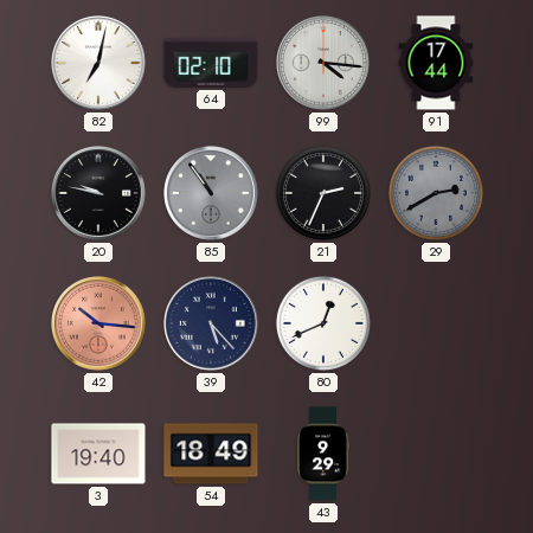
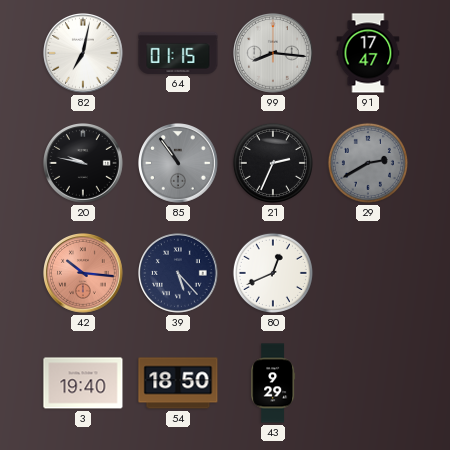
64: 02:10 -> 01:15
99: 4:16 -> 8:16
91: 17:44 -> 17:47
54: 18:49 -> 18:50
